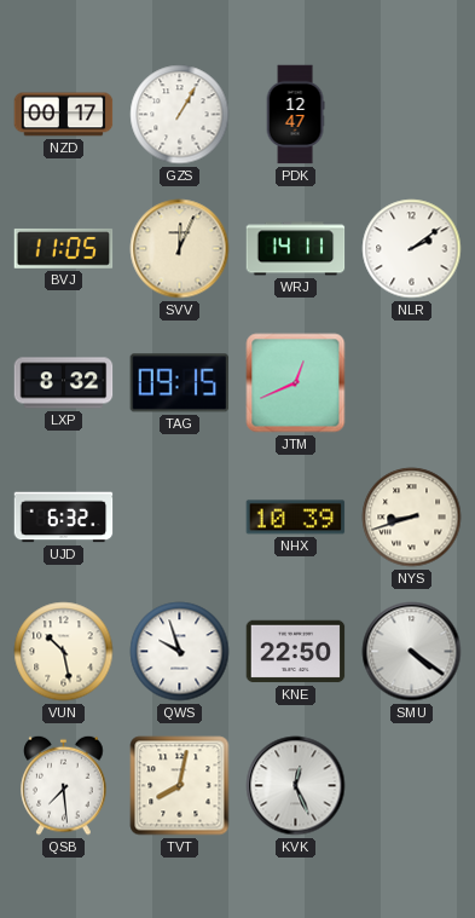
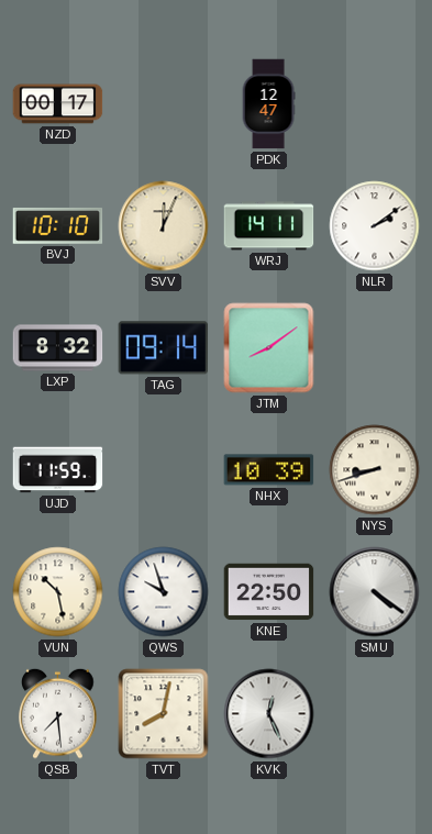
GZS: 1:05 -> none
BVJ: 11:05 -> 10:10
TAG: 09:15 -> 09:14
JTM: 12:41 -> 8:09
UJD: 6:32 -> 11:59
